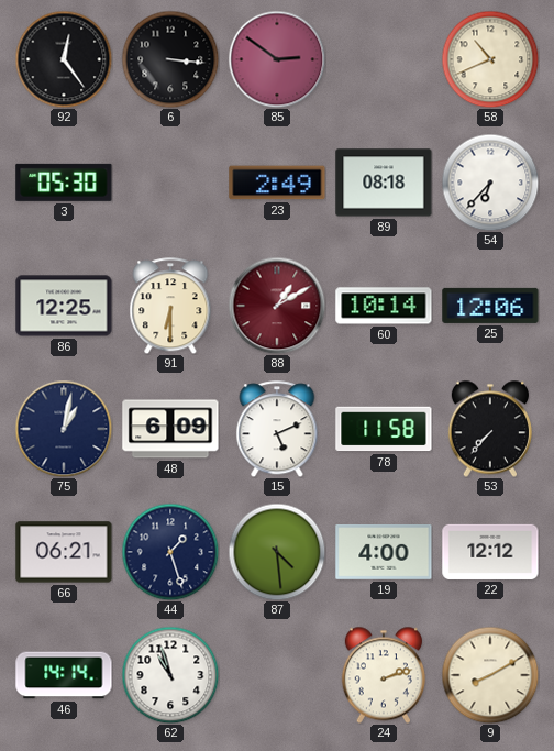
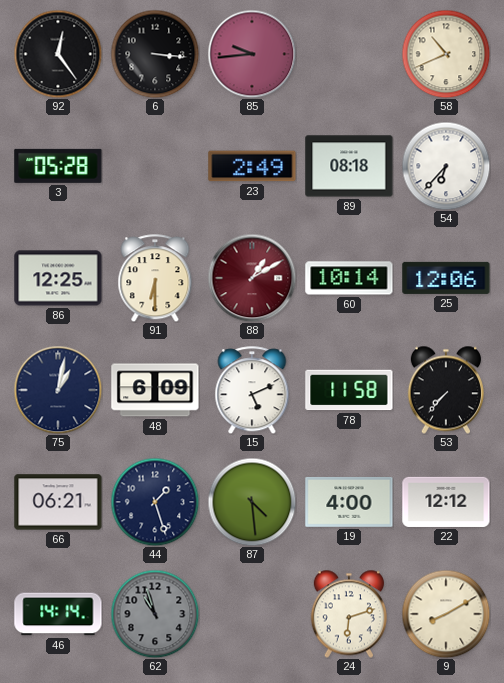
85: 2:51 -> 9:44
3: 05:30 -> 05:28
62 dial: white -> grey
24: 2:12 -> 6:12
